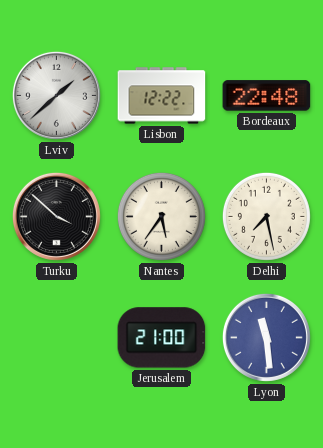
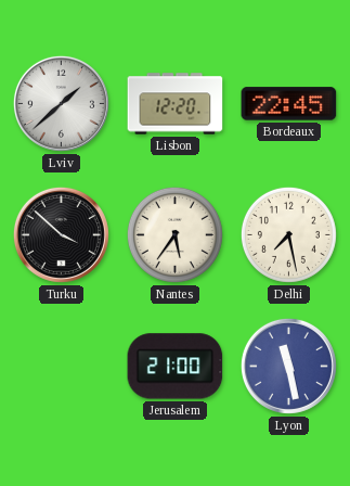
Lisbon: 12:22 -> 12:20
Bordeaux: 22:48 -> 22:45
Lyon: 11:29 -> 11:28
